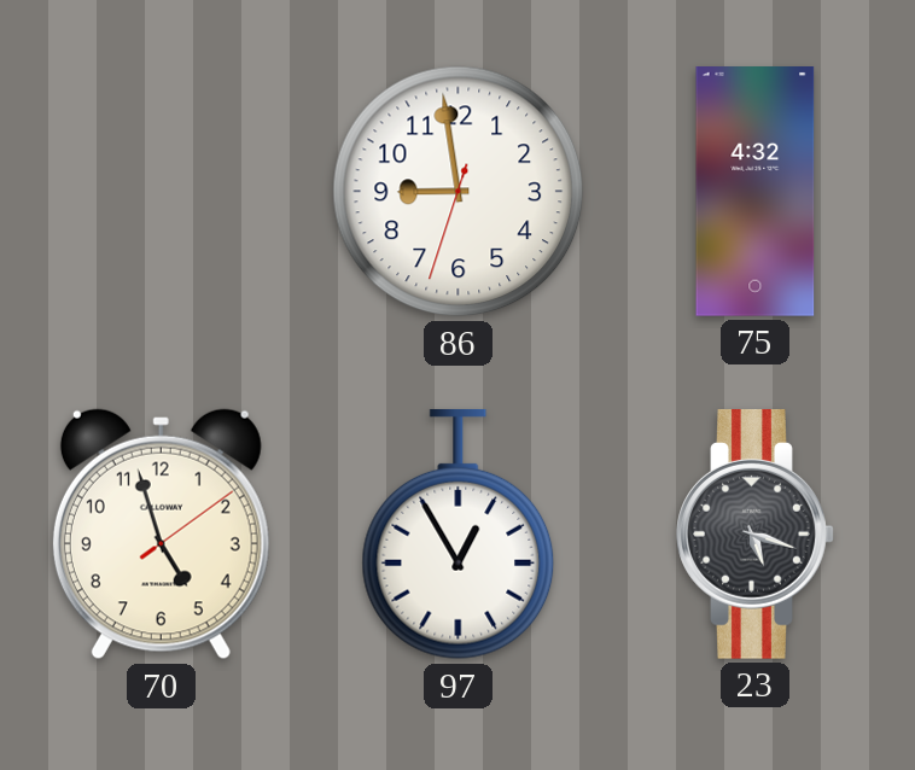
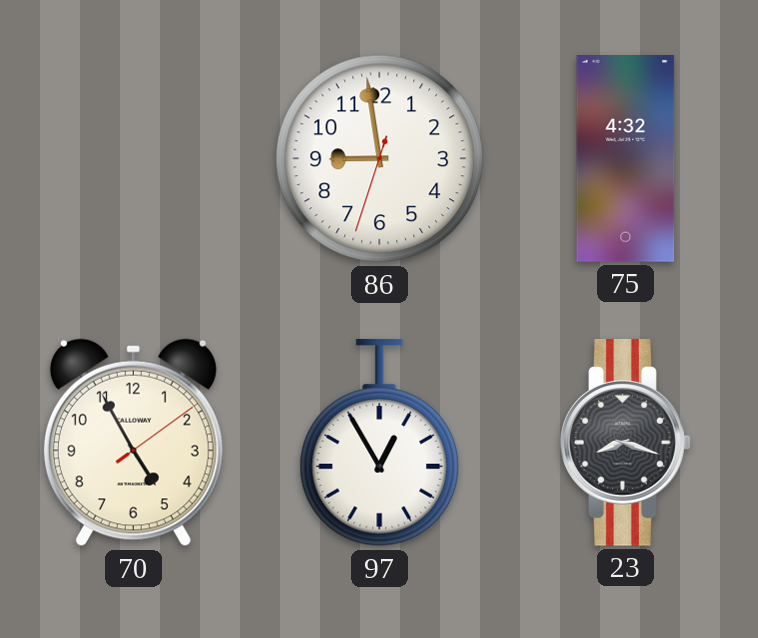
70: 4:57 -> 4:55
23: 5:18 -> 8:18
